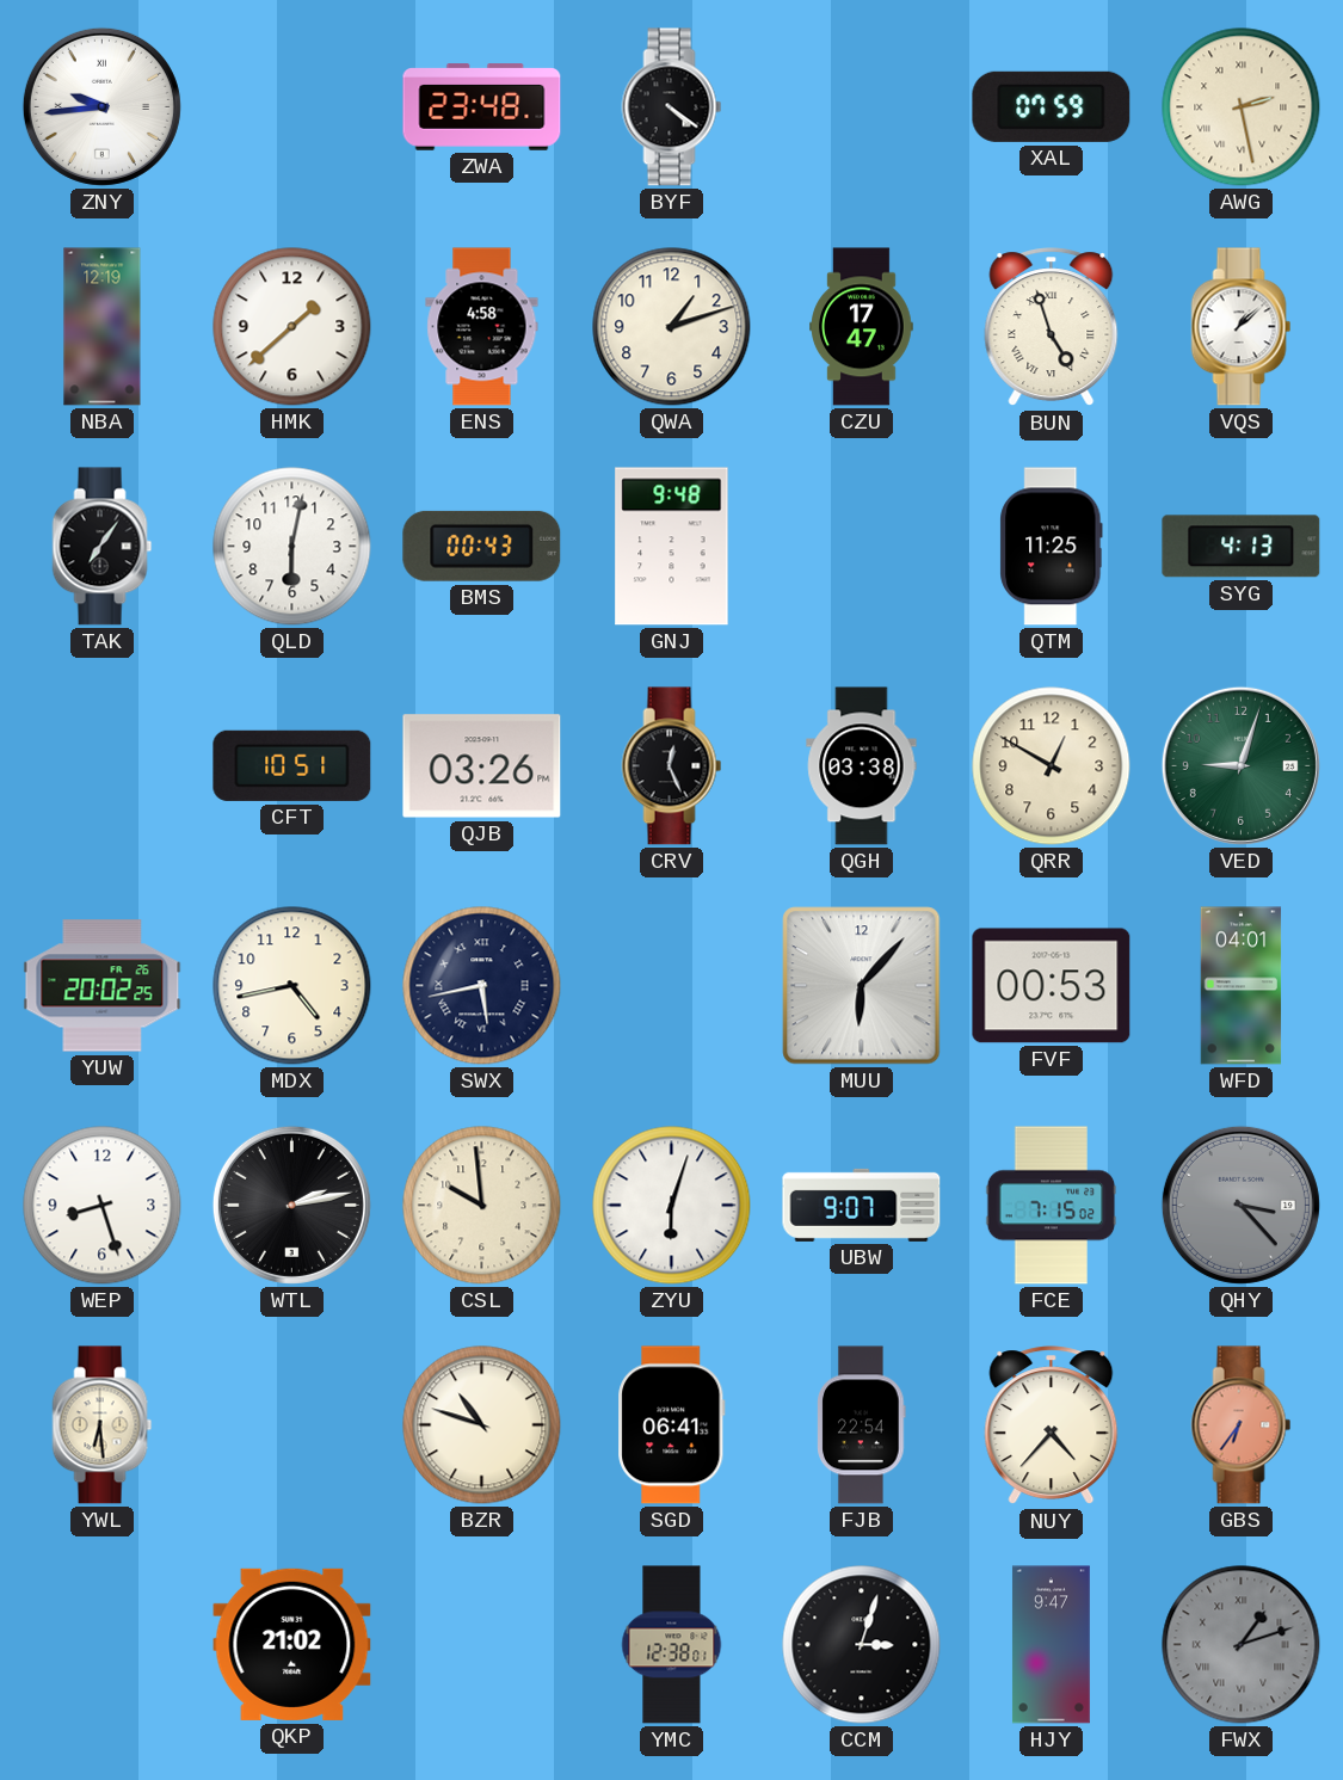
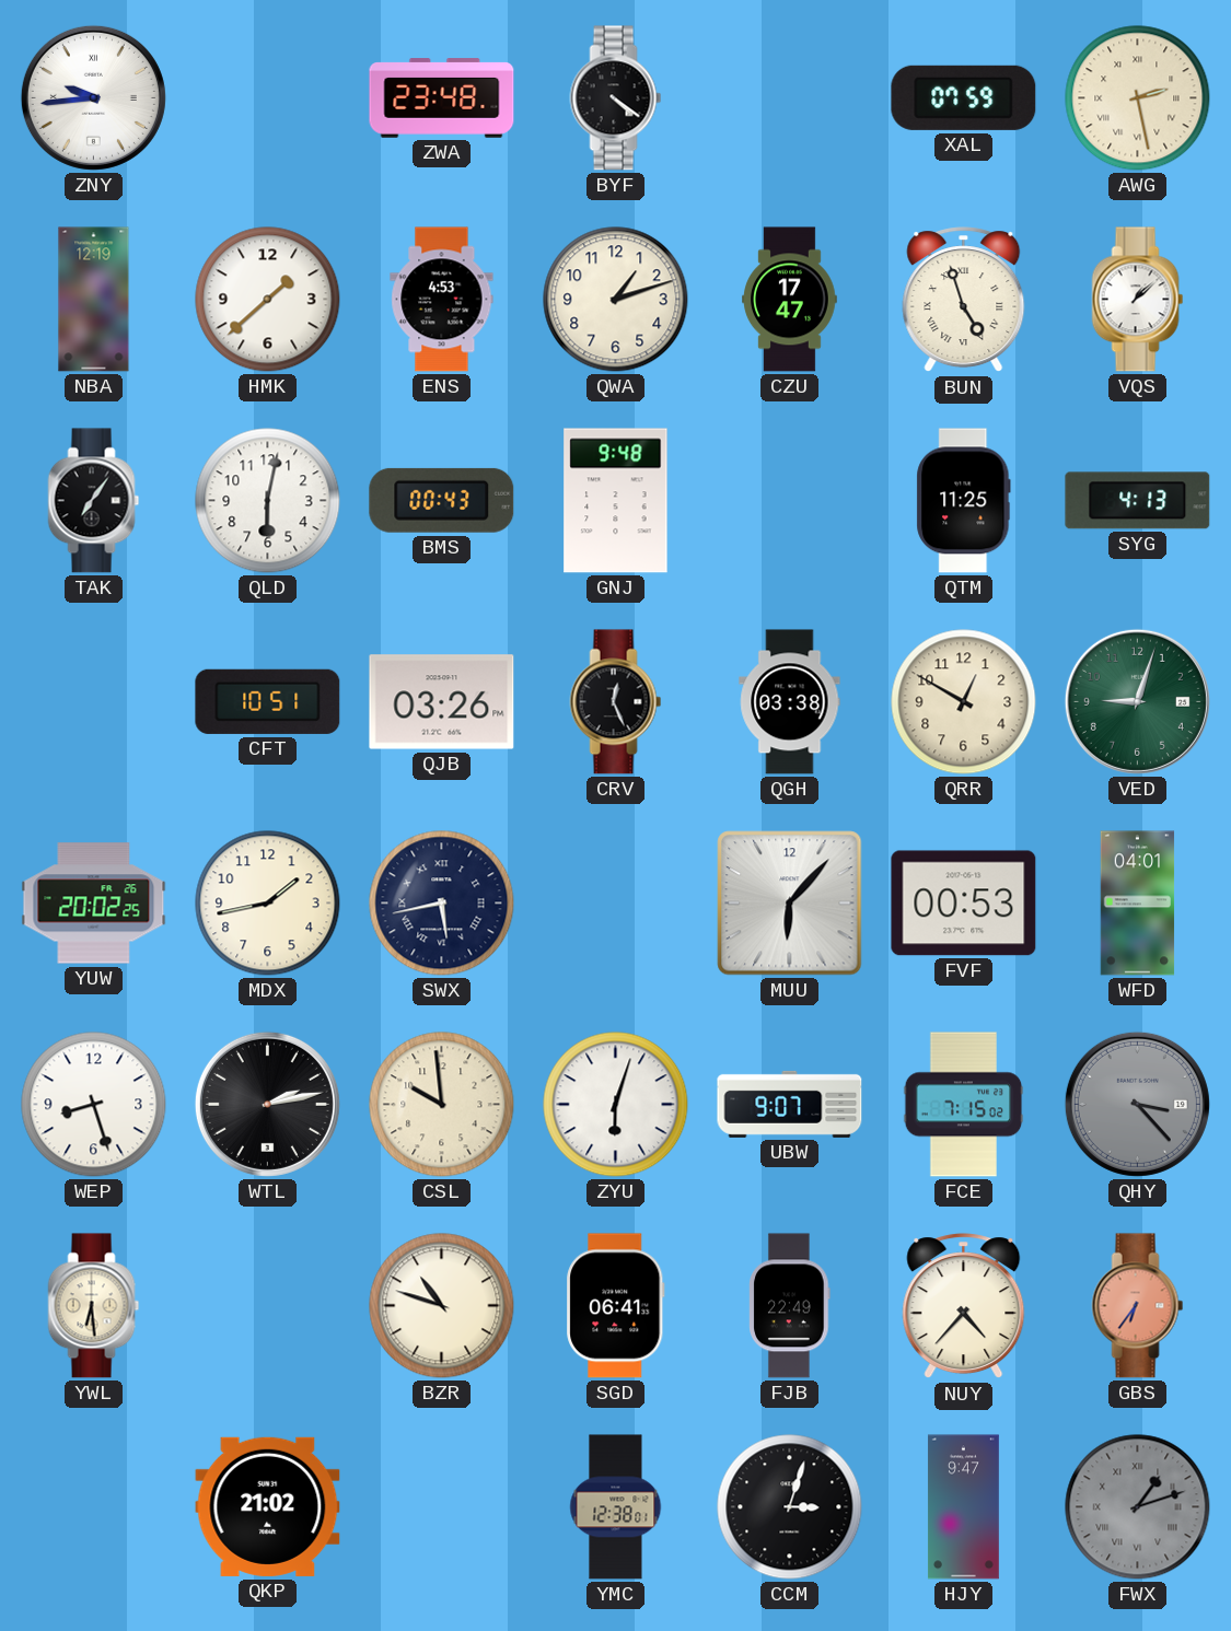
ENS: 4:58 -> 4:53
MDX: 4:43 -> 1:43
FJB: 22:54 -> 22:49
